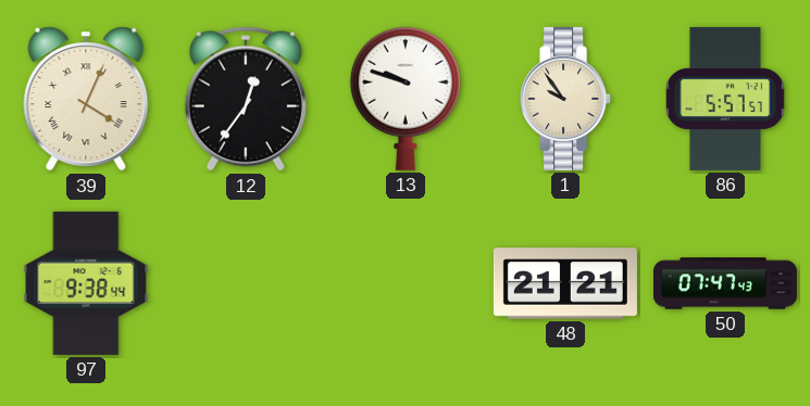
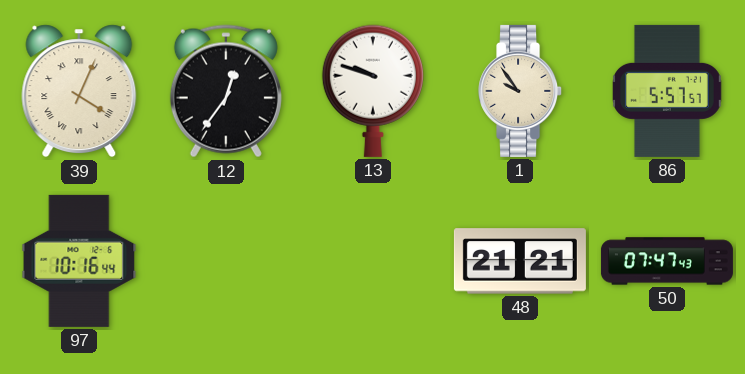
97: 9:38 -> 10:16
